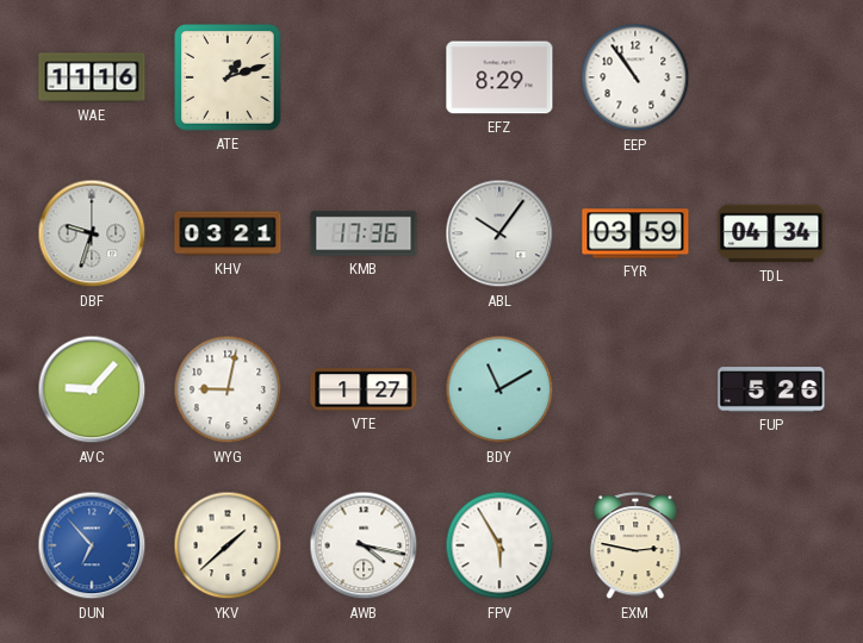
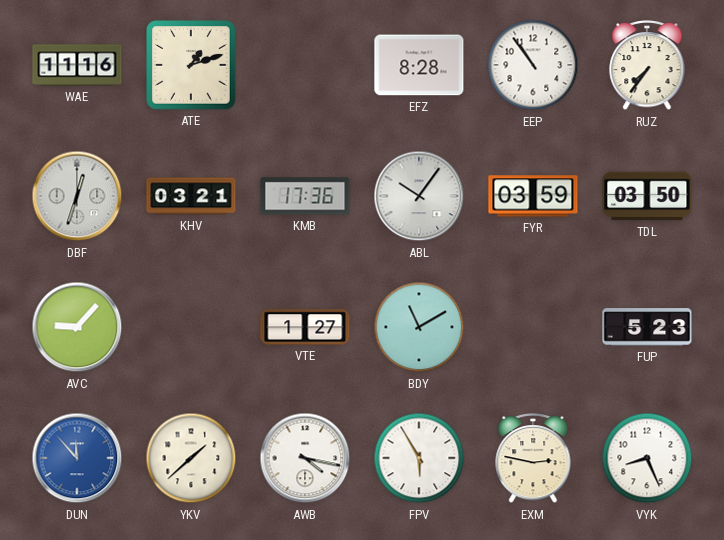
EFZ: 8:29 -> 8:28
RUZ: none -> 7:36
DBF: 9:33 -> 12:33
TDL: 04:34 -> 03:50
WYG: 9:02 -> none
FUP: 5:26 -> 5:23
DUN: 6:53 -> 11:53
VYK: none -> 8:26
